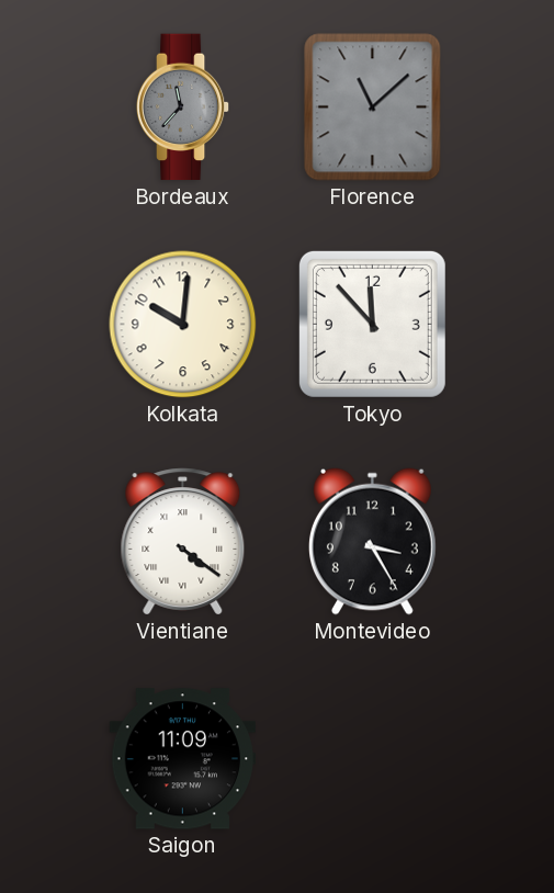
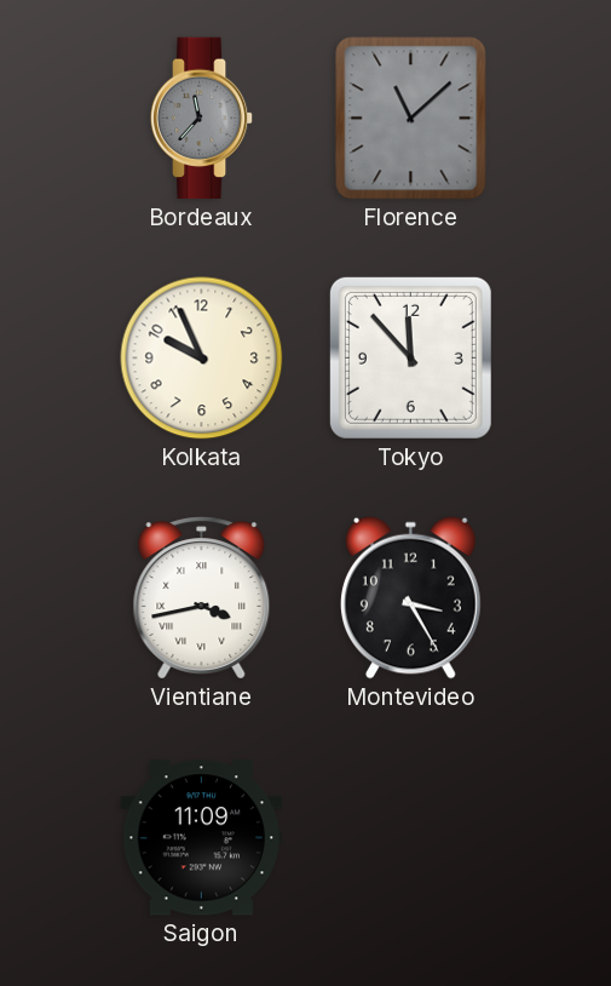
Kolkata: 10:01 -> 9:56
Vientiane: 4:21 -> 3:43
